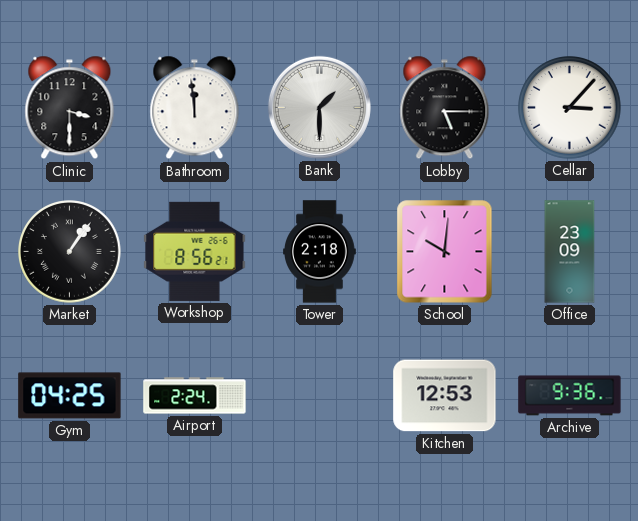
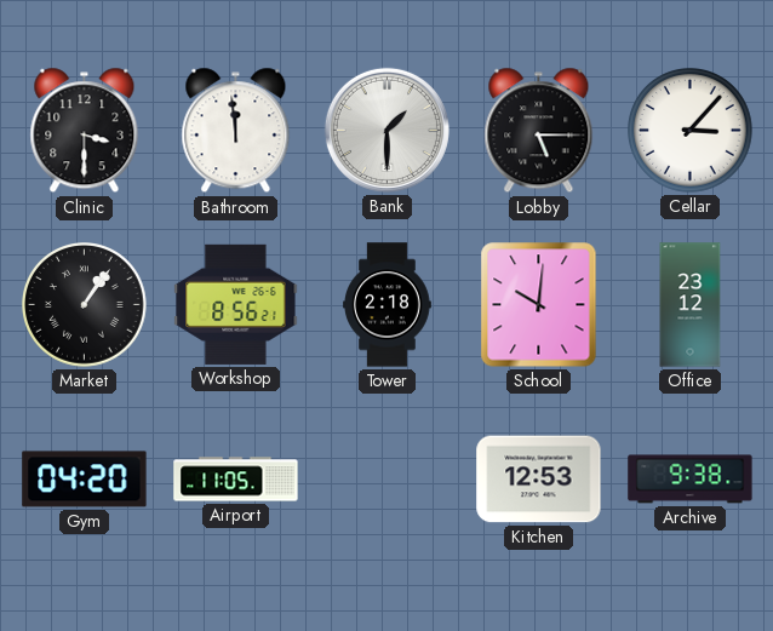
Office: 23:09 -> 23:12
Gym: 04:25 -> 04:20
Airport: 2:24 -> 11:05
Archive: 9:36 -> 9:38
